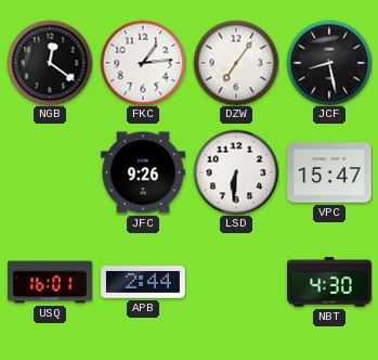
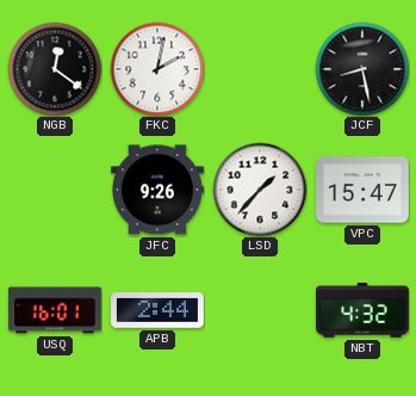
FKC: 1:14 -> 2:02
DZW: 7:06 -> none
LSD: 6:31 -> 1:37
NBT: 4:30 -> 4:32
